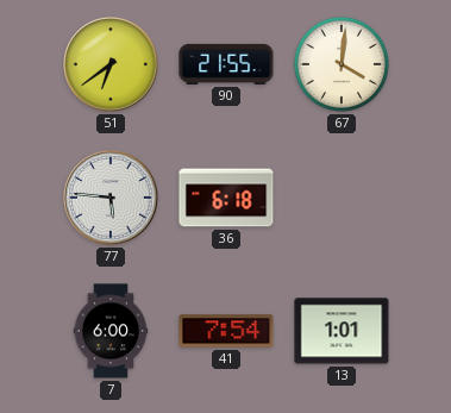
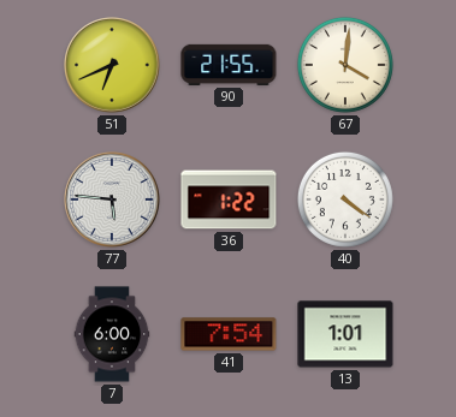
51: 6:39 -> 6:41
36: 6:18 -> 1:22
40: none -> 4:21
